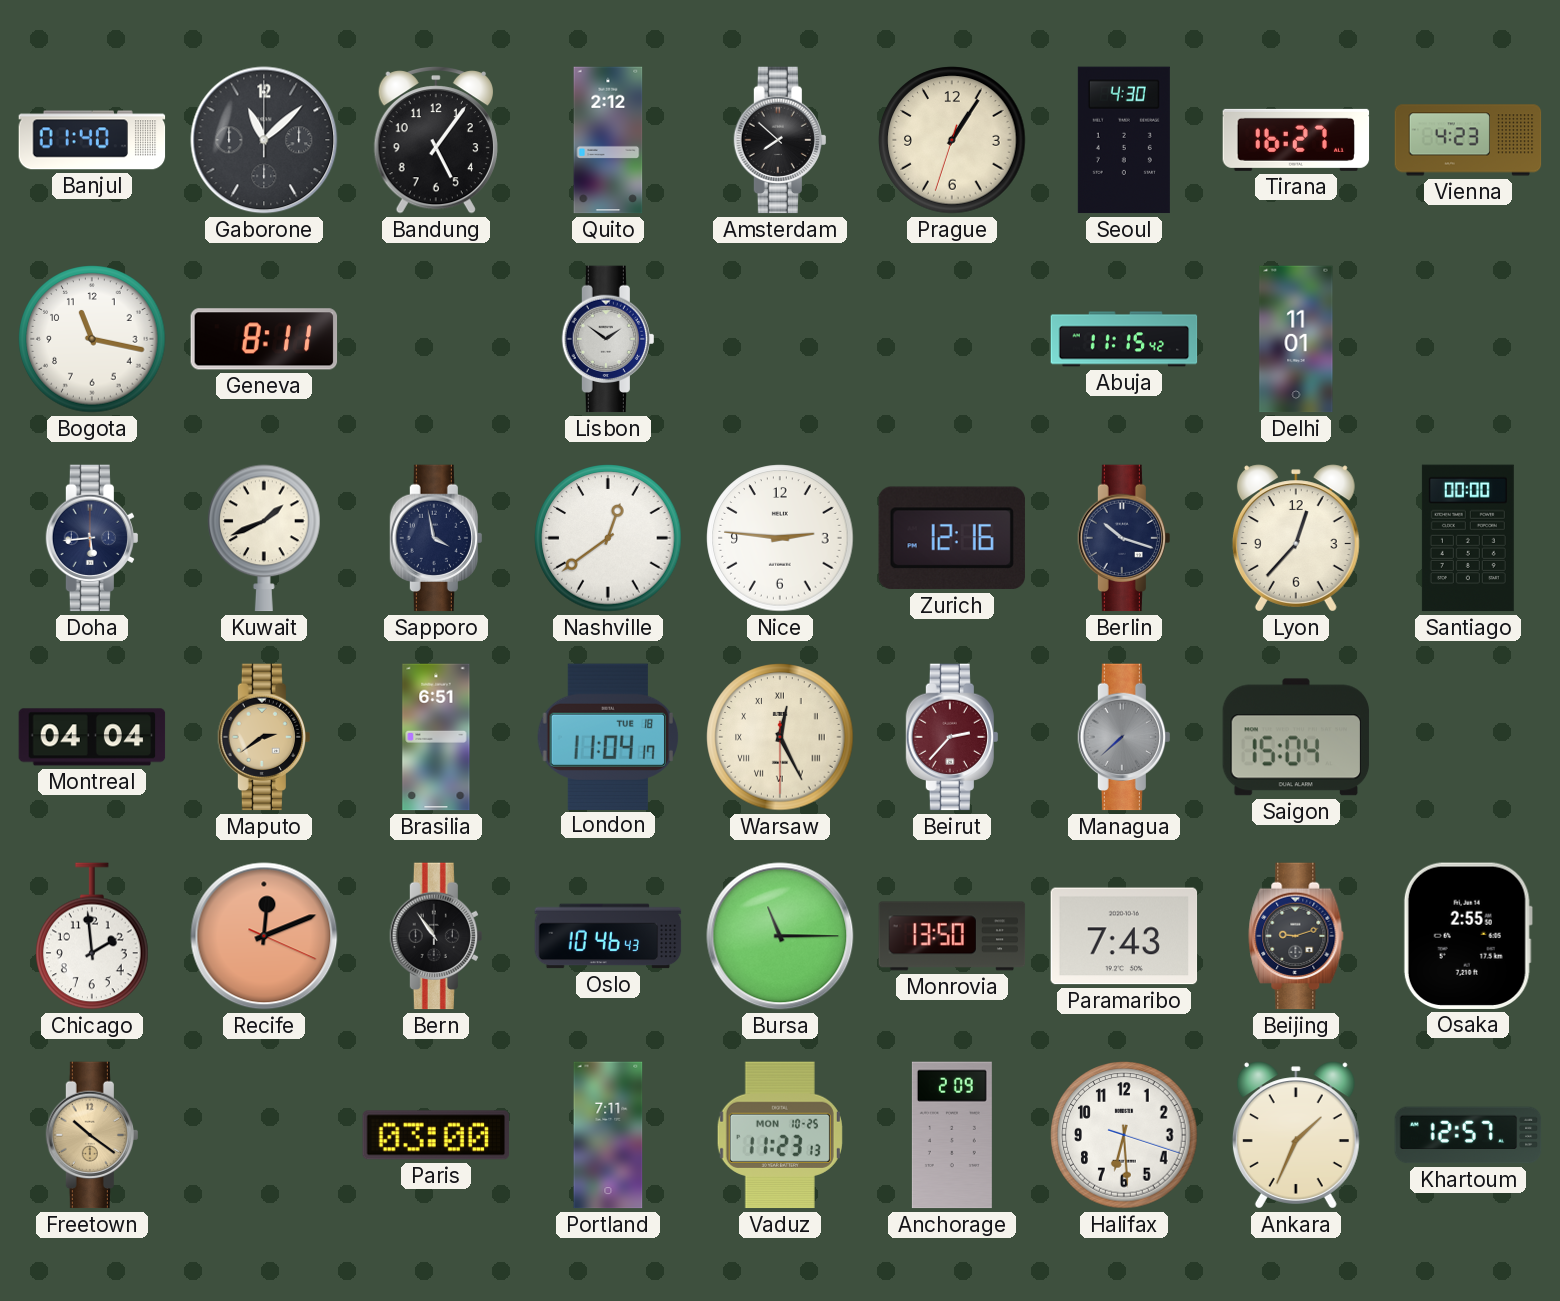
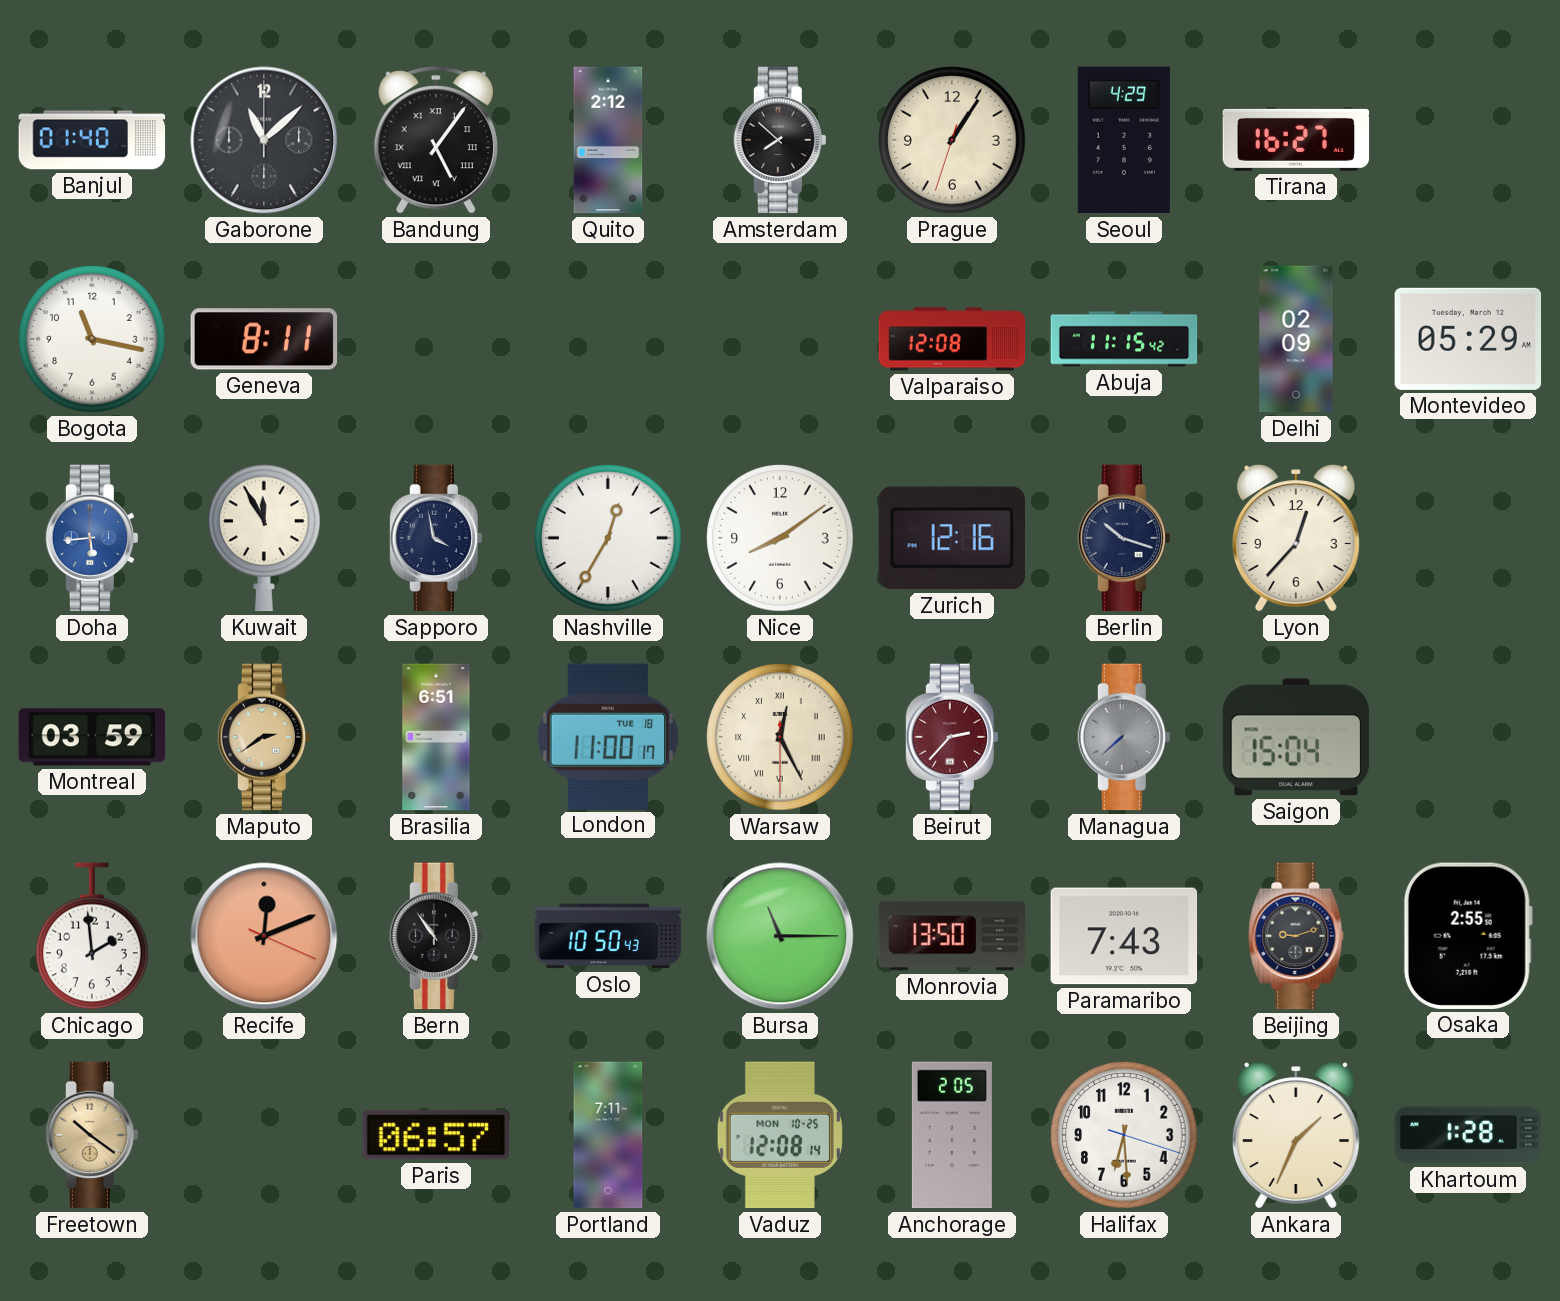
Bandung numerals: Arabic -> Roman
Seoul: 4:30 -> 4:29
Vienna: 4:23 -> none
Lisbon: 1:51 -> none
Valparaiso: none -> 12:08
Delhi: 11:01 -> 02:09
Montevideo: none -> 05:29
Doha dial: navy -> blue
Kuwait: 1:41 -> 11:55
Nashville: 12:39 -> 12:35
Nice: 2:46 -> 8:09
Santiago: 00:00 -> none
Montreal: 04:04 -> 03:59
London: 11:04 -> 11:00
Oslo: 10:46 -> 10:50
Paris: 03:00 -> 06:57
Vaduz: 11:23 -> 12:08
Anchorage: 2:09 -> 2:05
Khartoum: 12:57 -> 1:28
